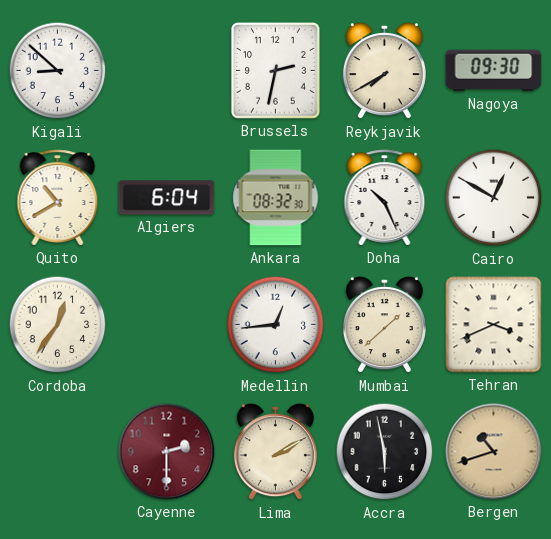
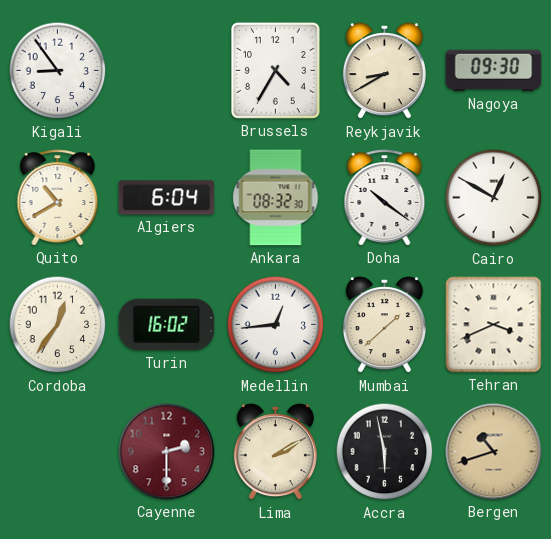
Kigali: 8:52 -> 8:54
Brussels: 2:32 -> 4:35
Reykjavik: 7:40 -> 8:40
Doha: 10:26 -> 10:21
Turin: none -> 16:02
